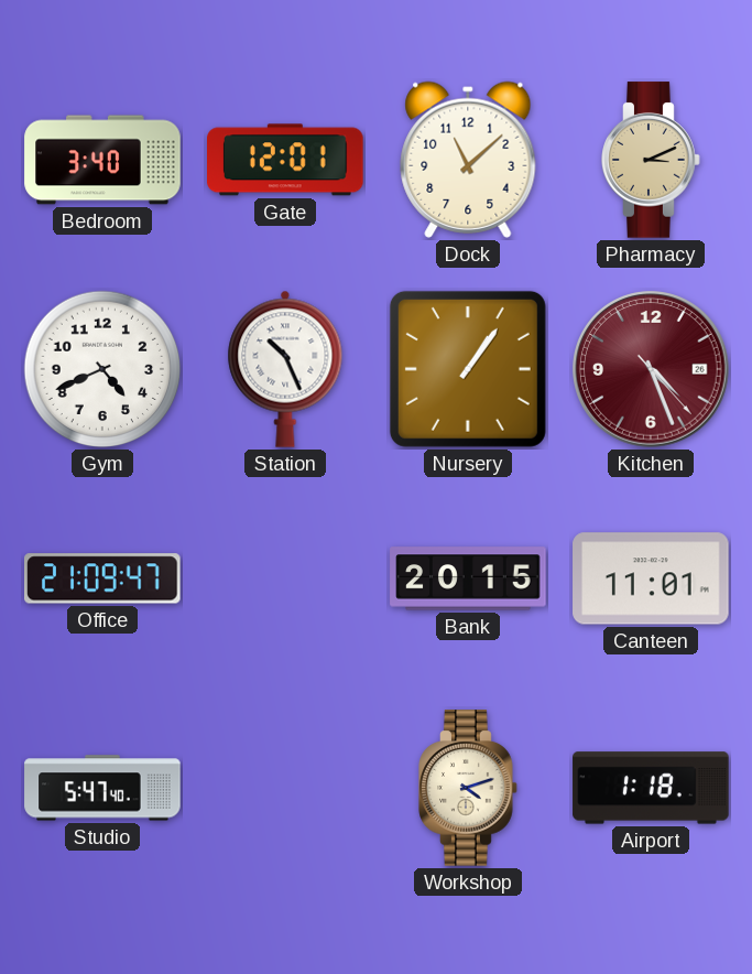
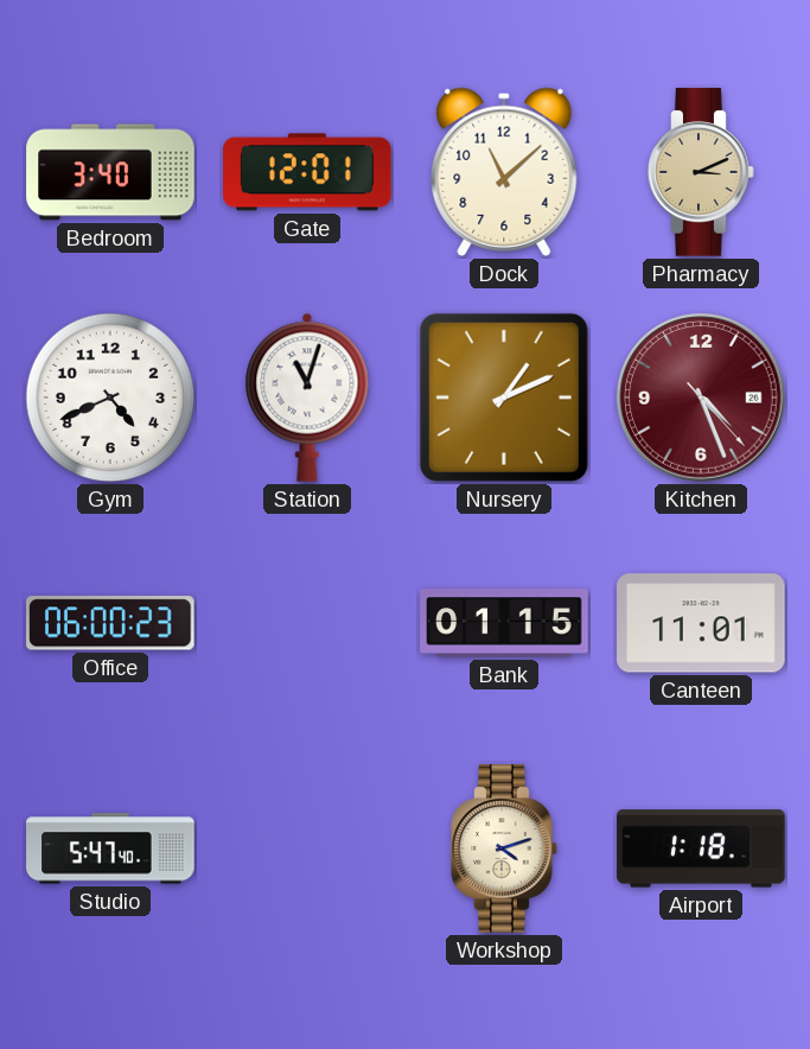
Station: 10:26 -> 11:03
Nursery: 1:06 -> 1:11
Office: 21:09 -> 06:00
Bank: 20:15 -> 01:15
